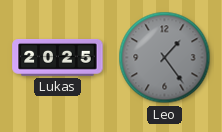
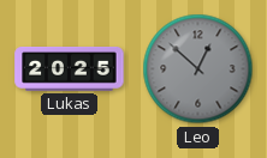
Leo: 1:24 -> 12:52
